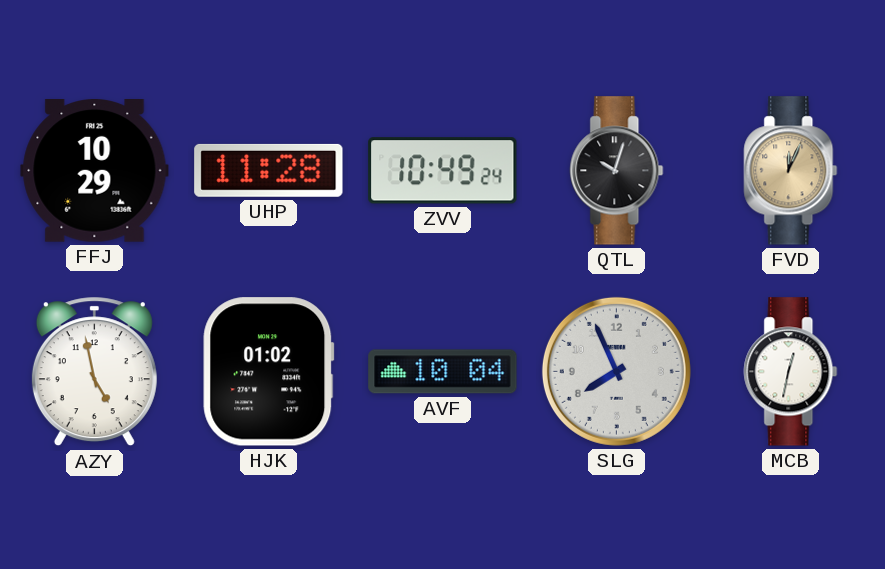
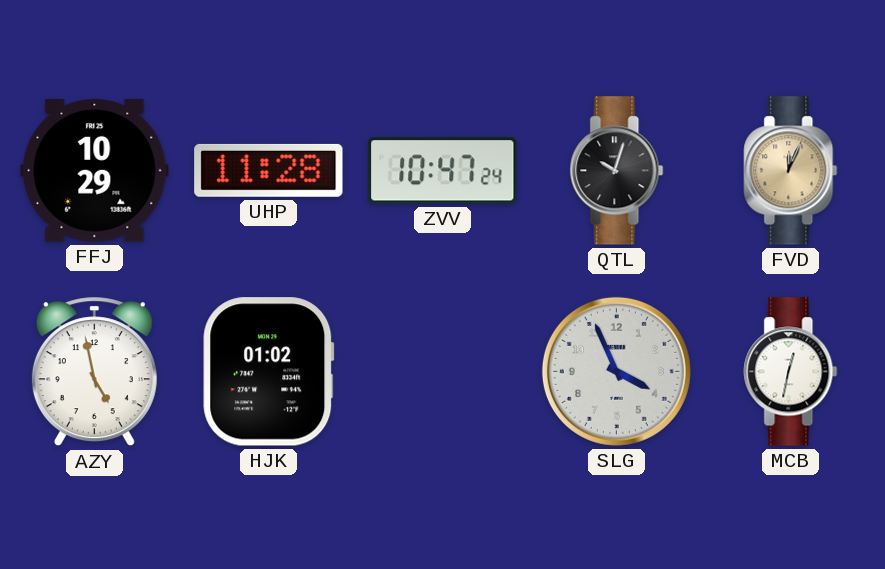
ZVV: 10:49 -> 10:47
AVF: 10:04 -> none
SLG: 7:56 -> 3:56
